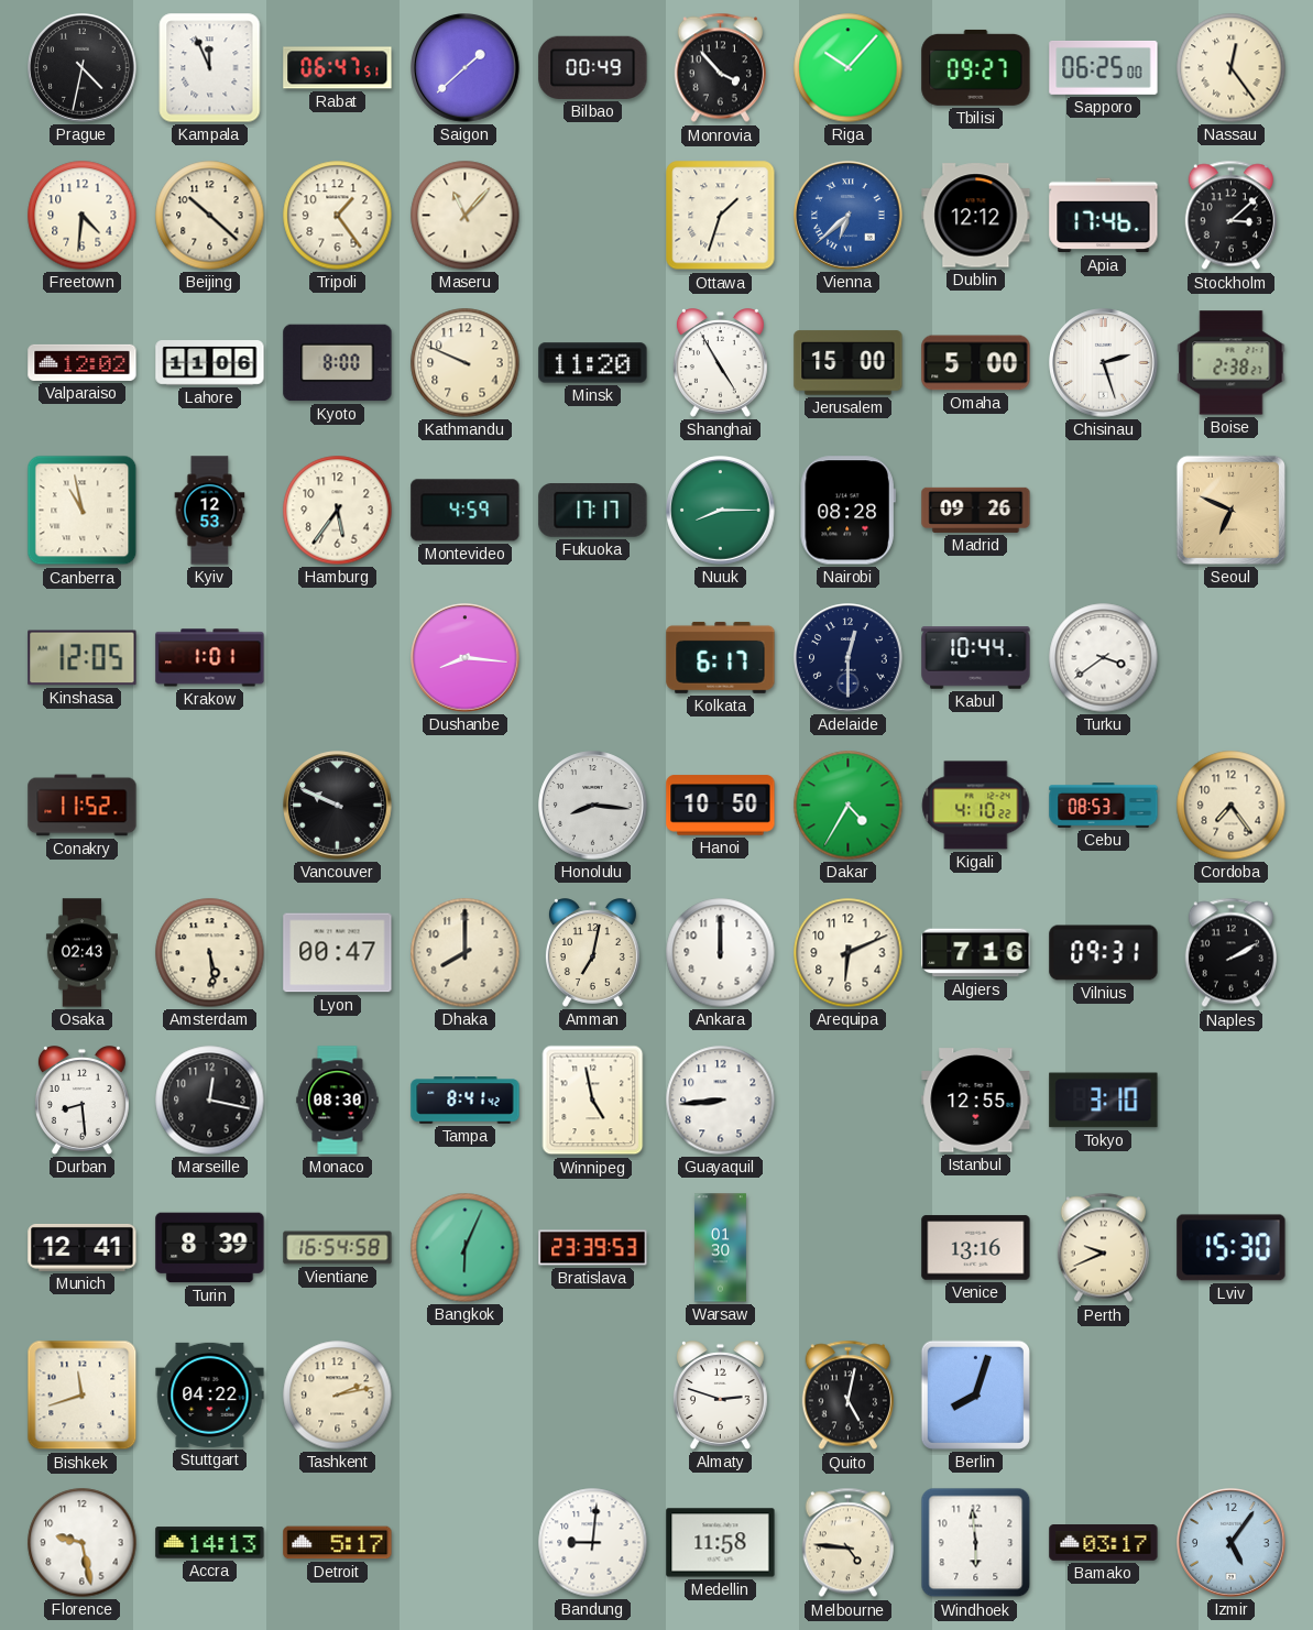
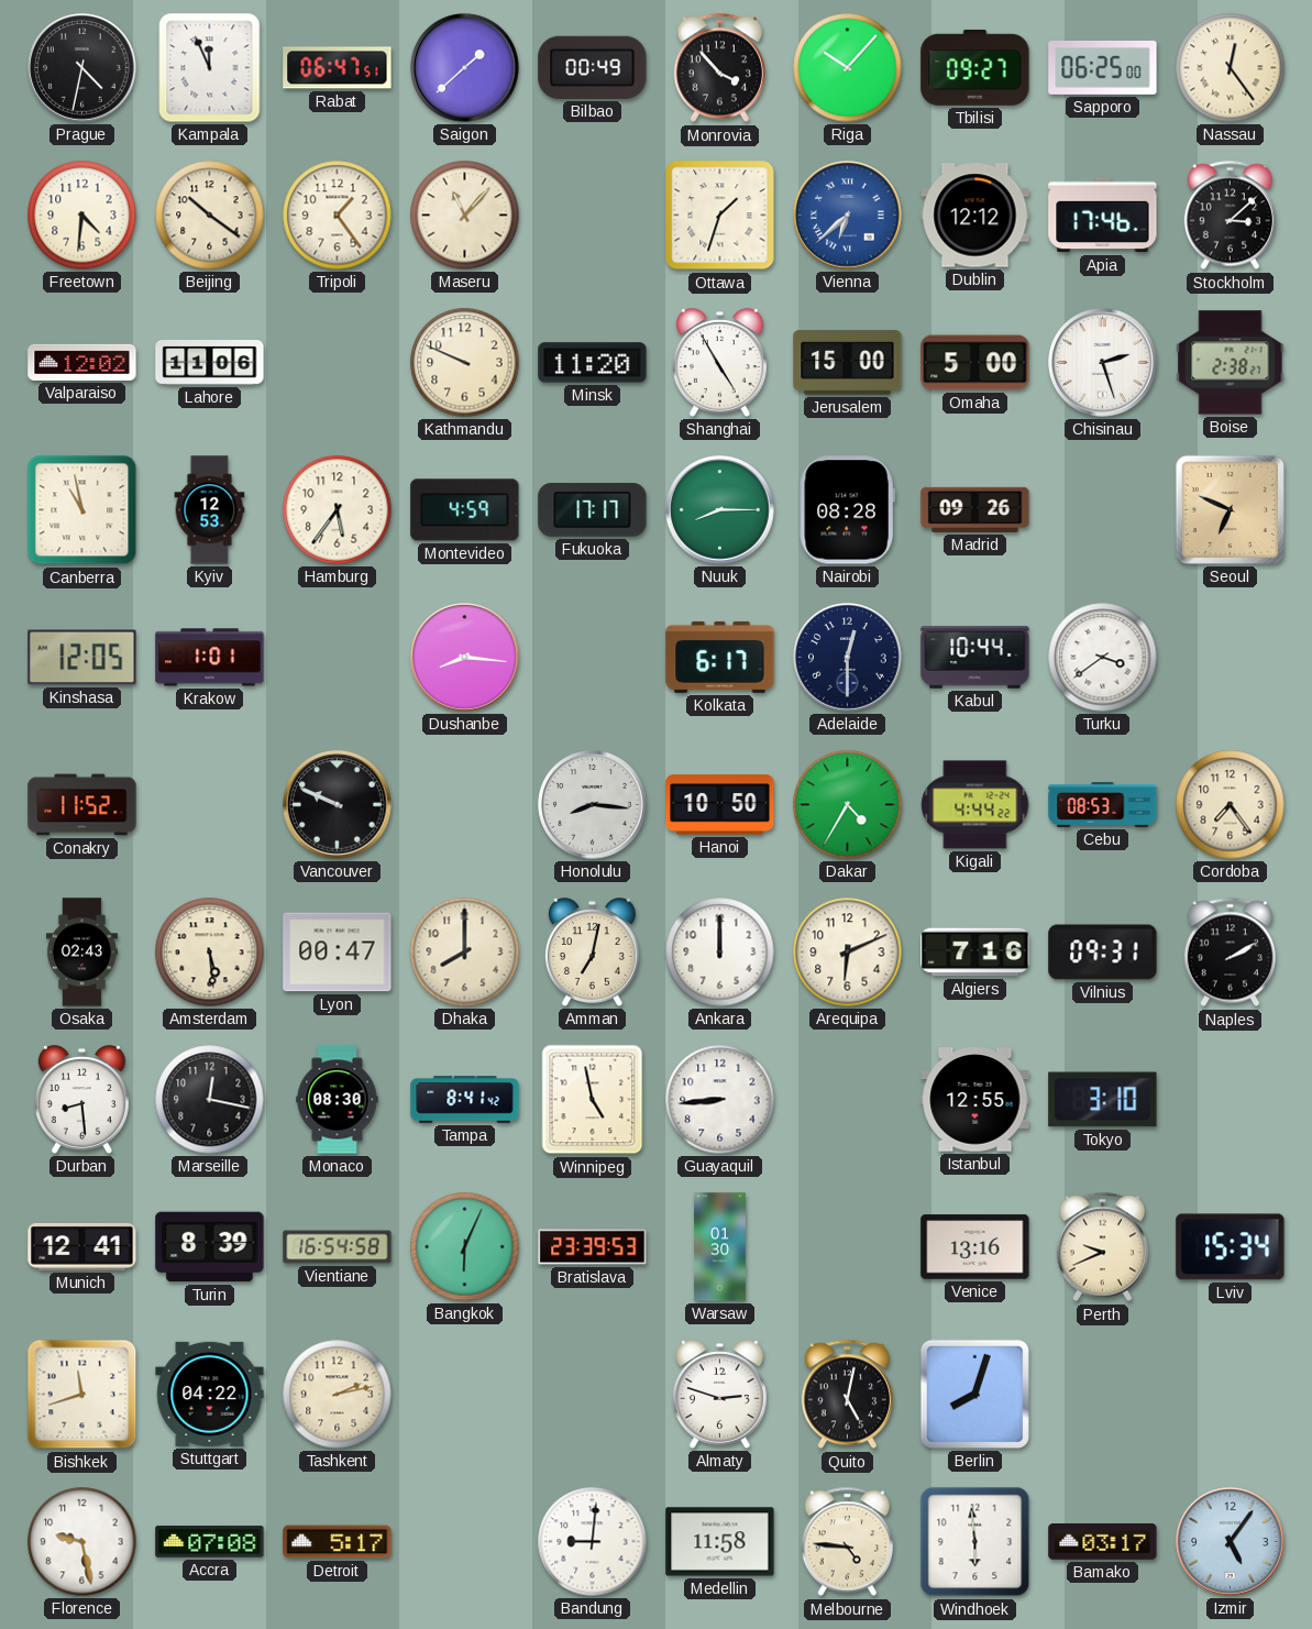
Beijing: 10:22 -> 10:21
Kyoto: 8:00 -> none
Kigali: 4:10 -> 4:44
Lviv: 15:30 -> 15:34
Accra: 14:13 -> 07:08
